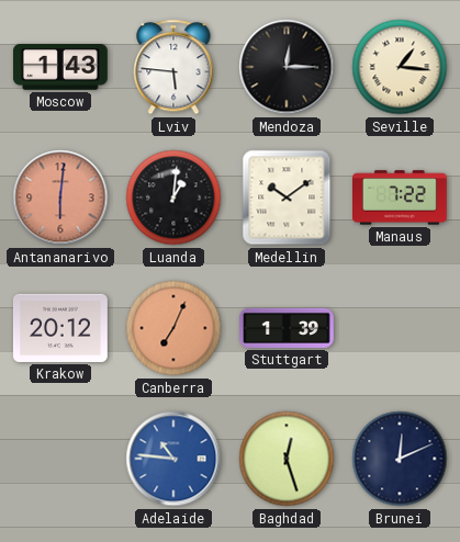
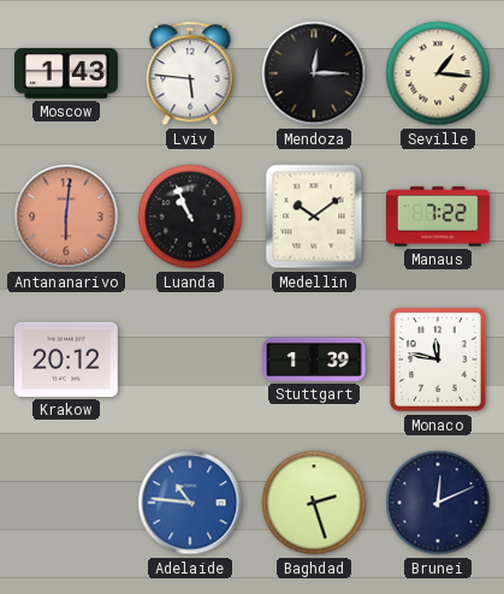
Luanda: 1:01 -> 10:56
Canberra: 7:04 -> none
Monaco: none -> 11:47
Baghdad: 12:27 -> 2:27
